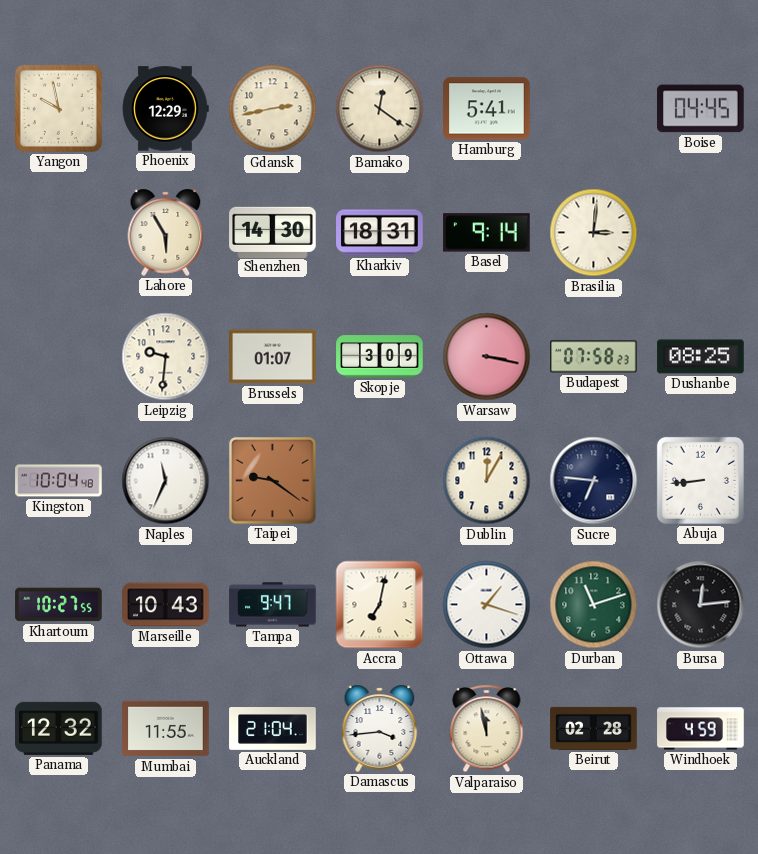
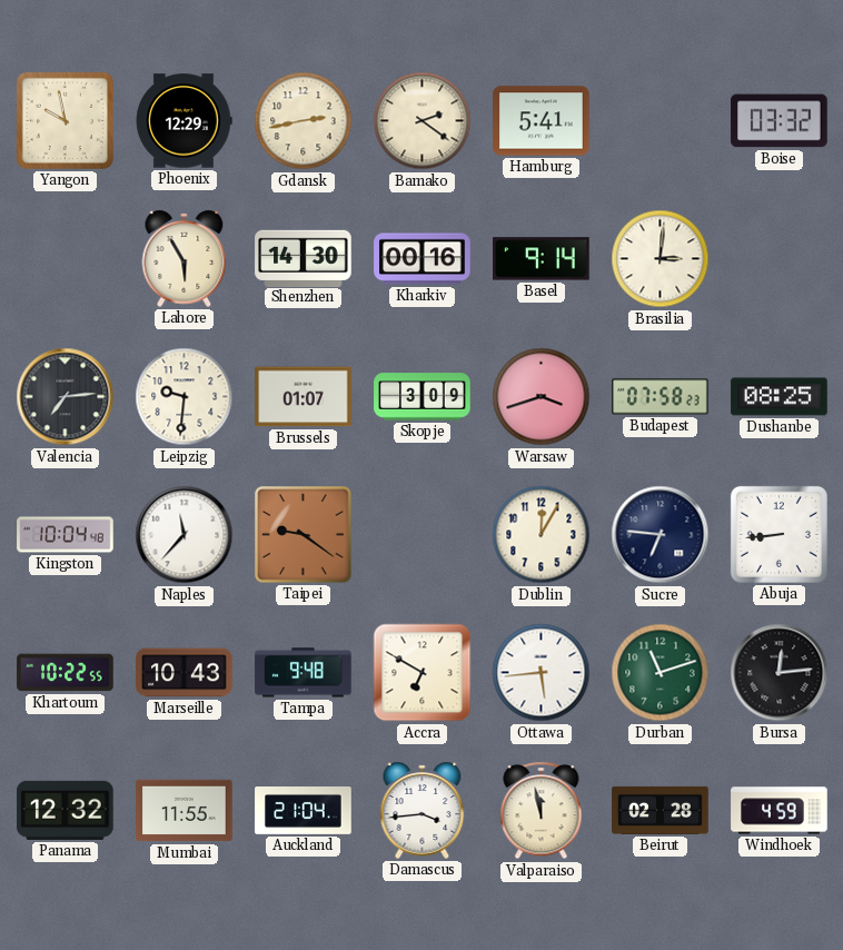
Bamako: 12:21 -> 2:21
Boise: 04:45 -> 03:32
Kharkiv: 18:31 -> 00:16
Valencia: none -> 7:14
Warsaw: 3:17 -> 3:42
Naples: 11:34 -> 11:37
Khartoum: 10:27 -> 10:22
Tampa: 9:47 -> 9:48
Accra: 7:02 -> 6:50
Ottawa: 1:18 -> 5:44
